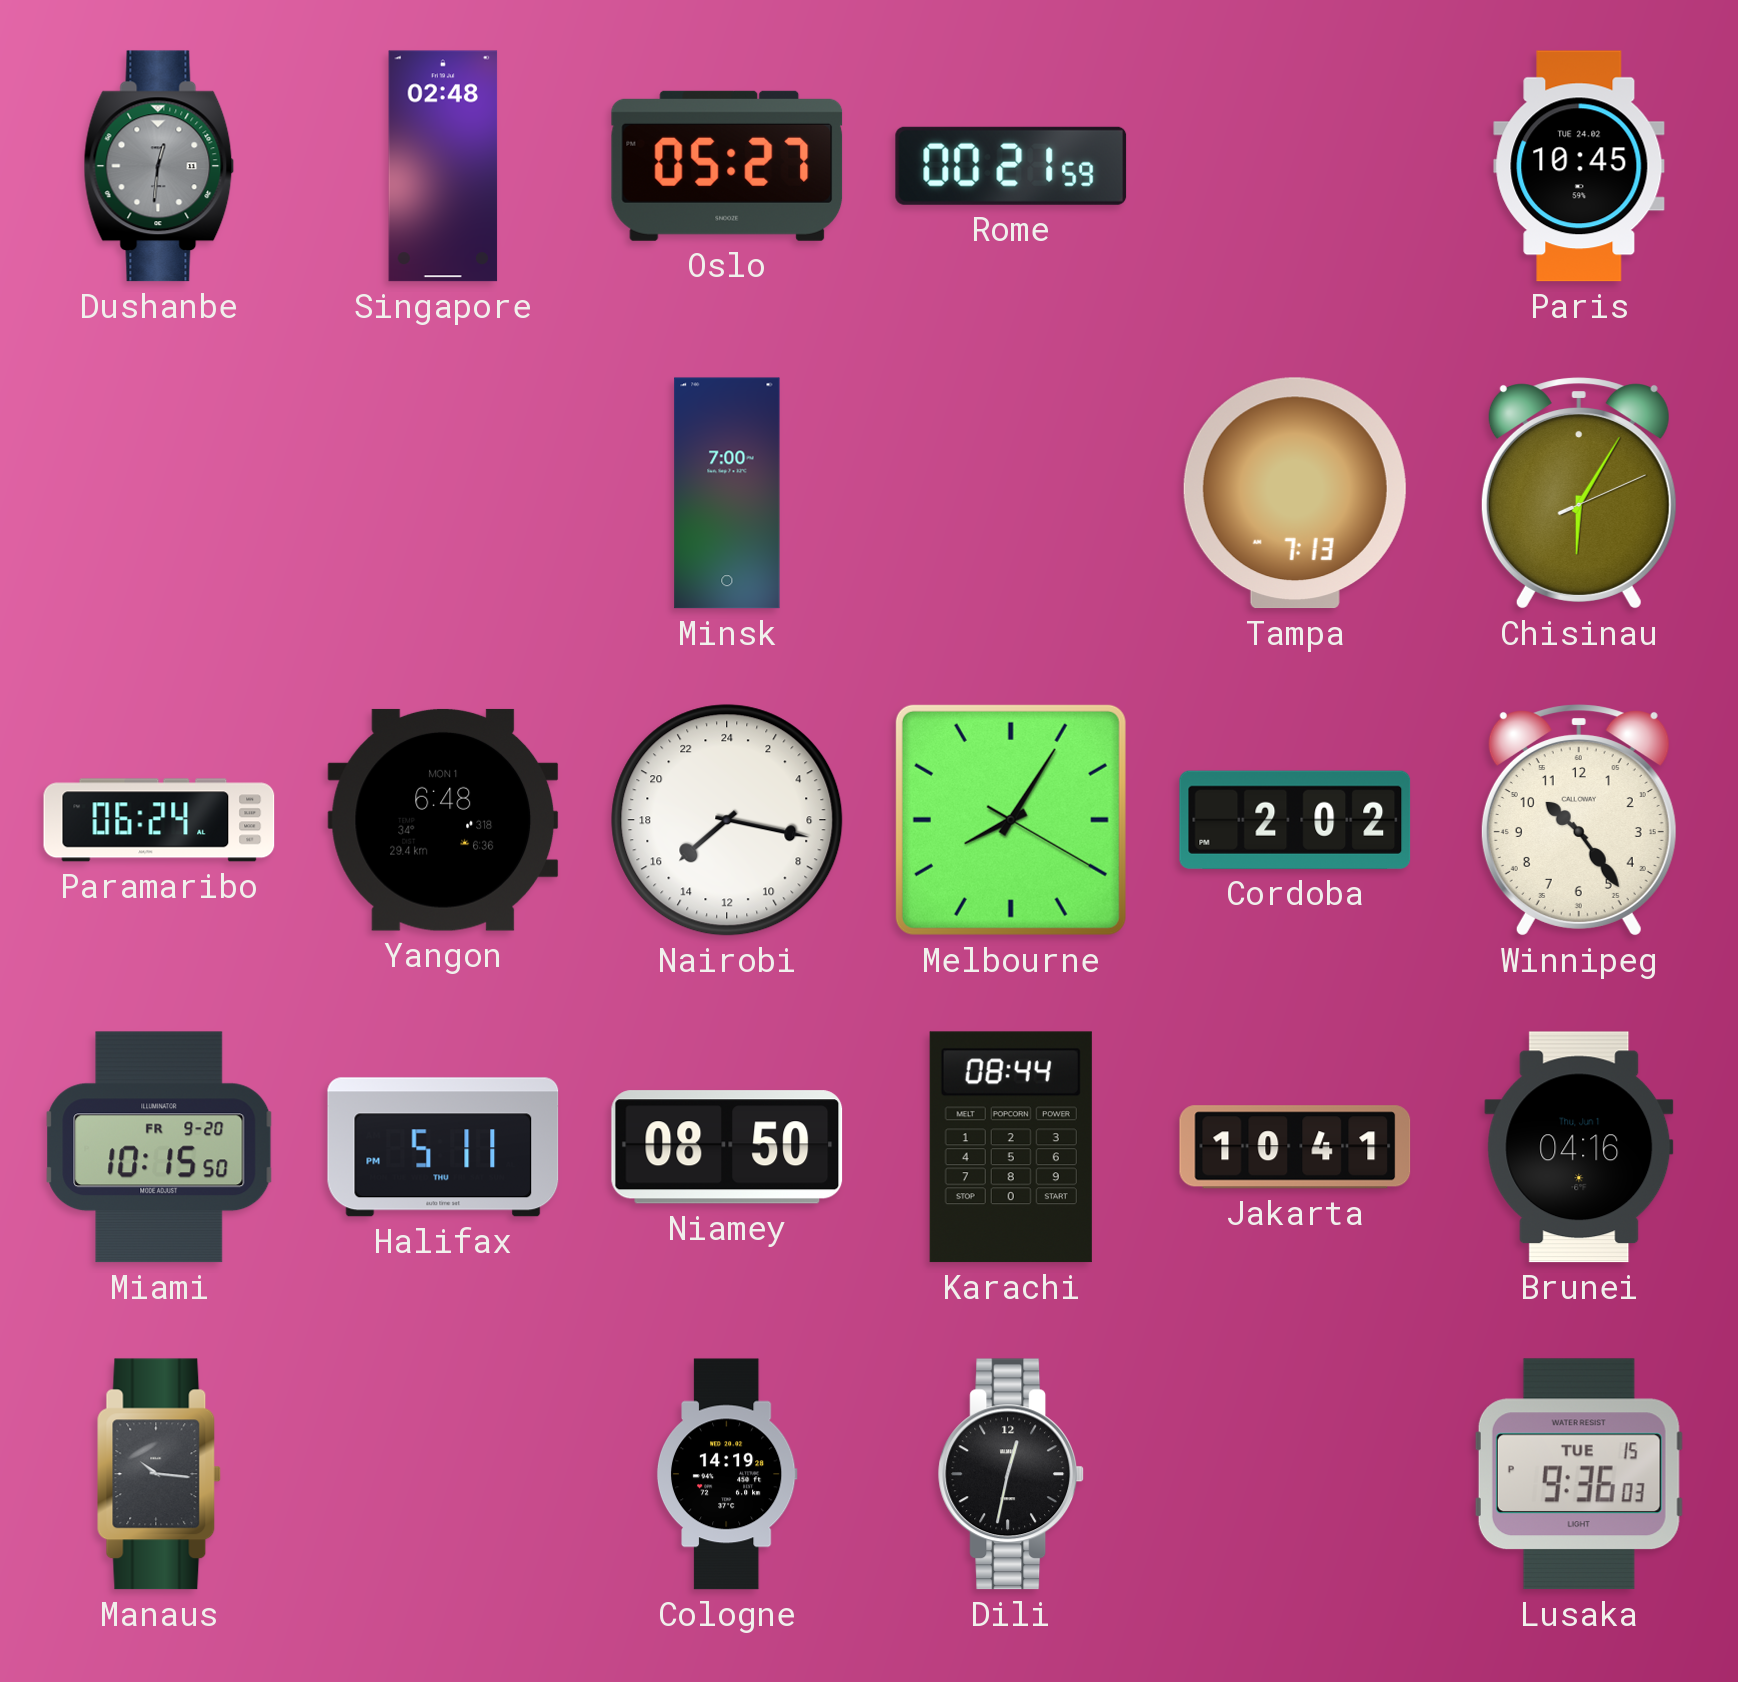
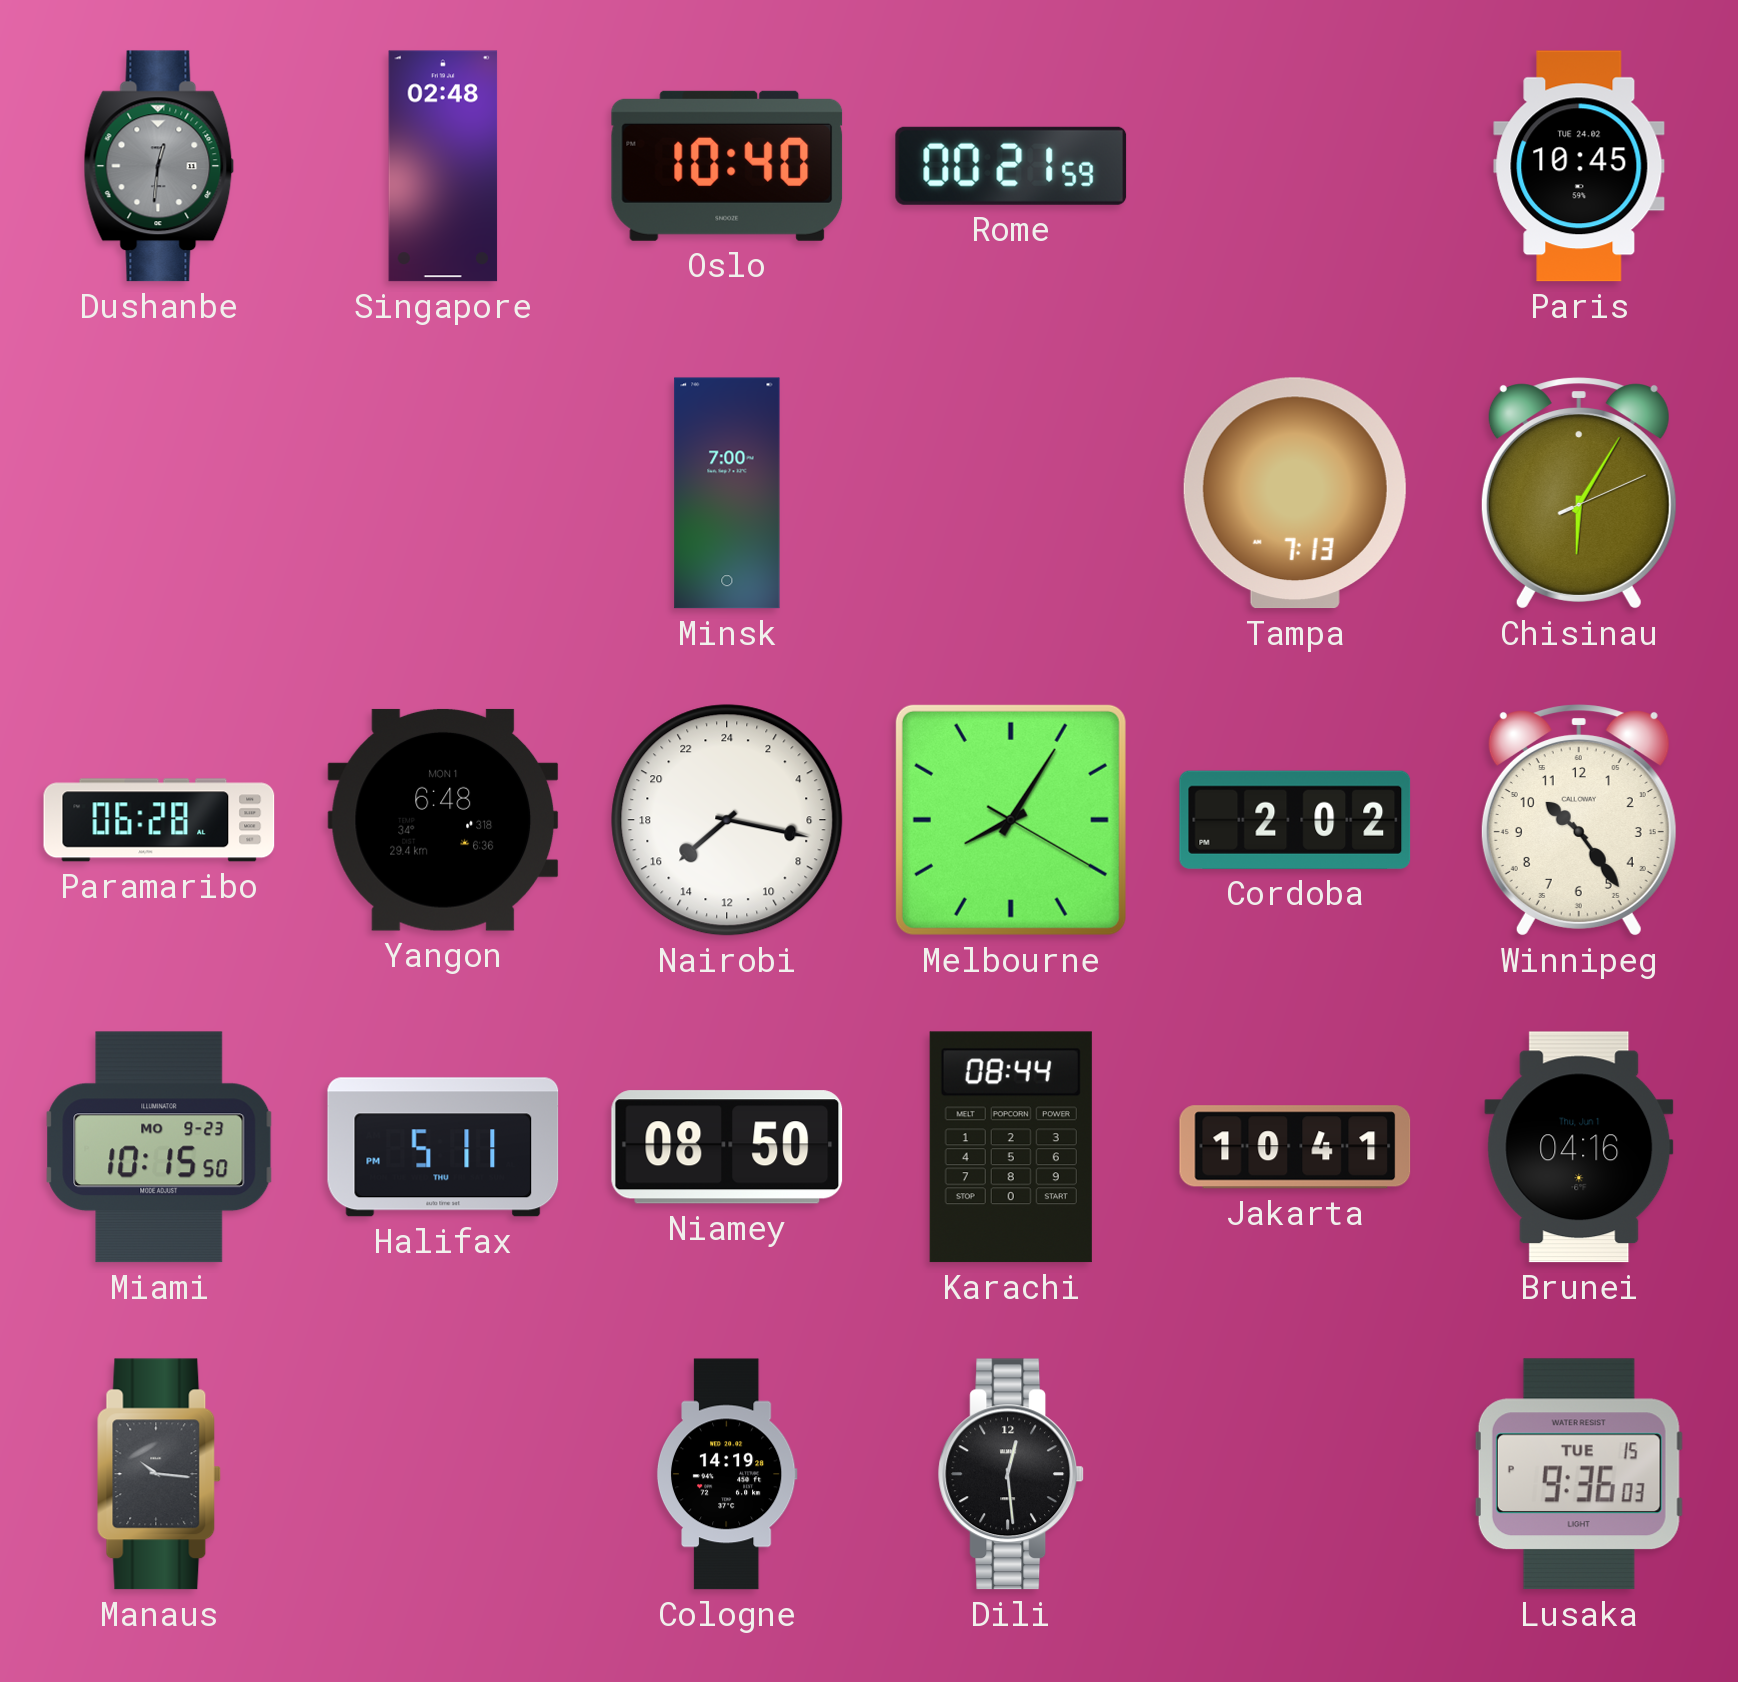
Oslo: 05:27 -> 10:40
Paramaribo: 06:24 -> 06:28
Miami date: FR 9-20 -> MO 9-23
Dili: 12:32 -> 12:29
